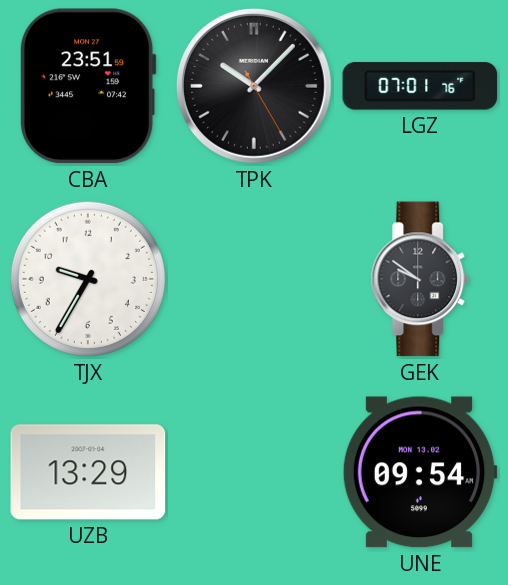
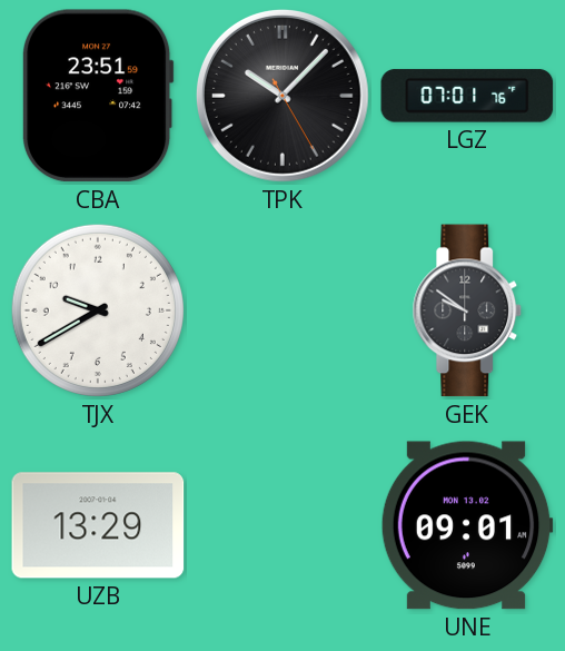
TJX: 9:35 -> 9:40
UNE: 09:54 -> 09:01
